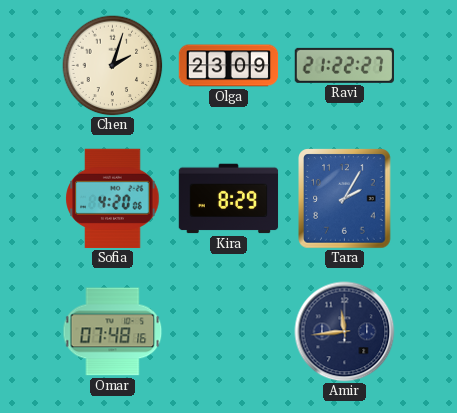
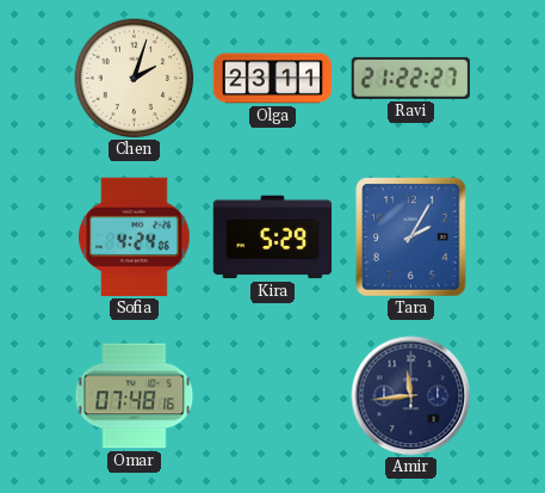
Olga: 23:09 -> 23:11
Sofia: 4:20 -> 4:24
Kira: 8:29 -> 5:29
